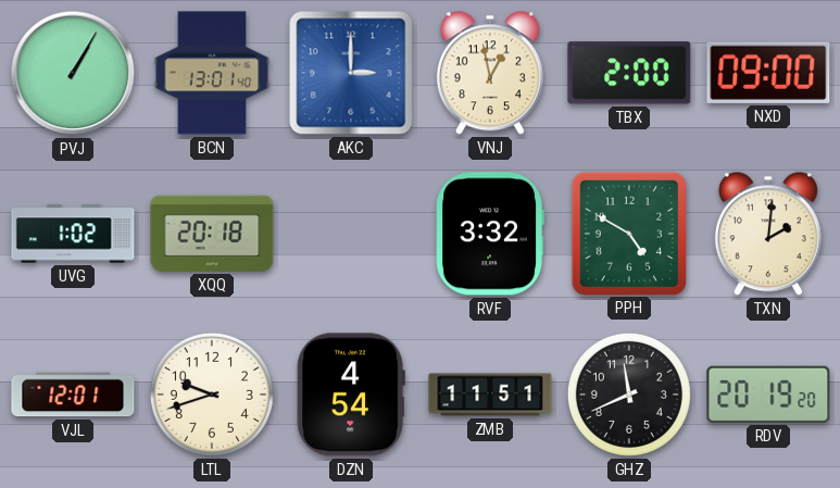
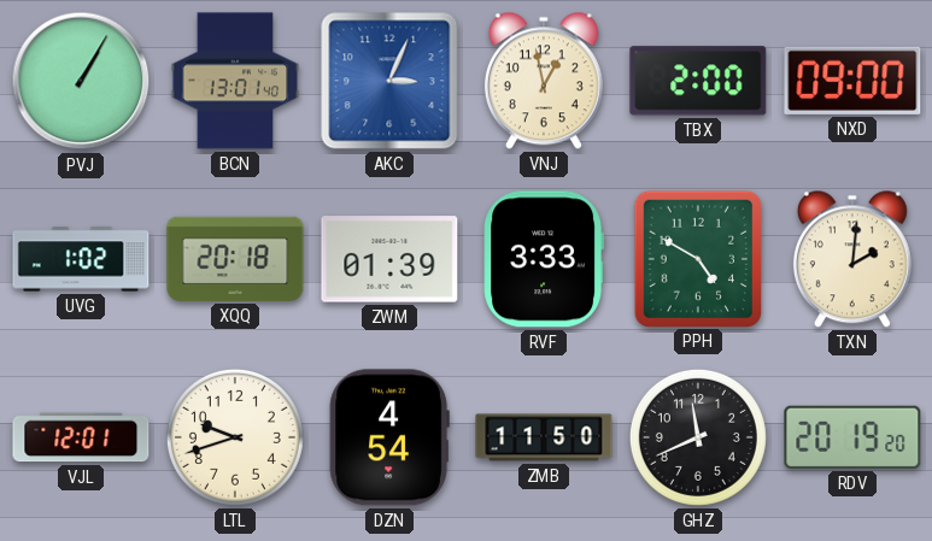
AKC: 3:00 -> 3:04
ZWM: none -> 01:39
RVF: 3:32 -> 3:33
ZMB: 11:51 -> 11:50
